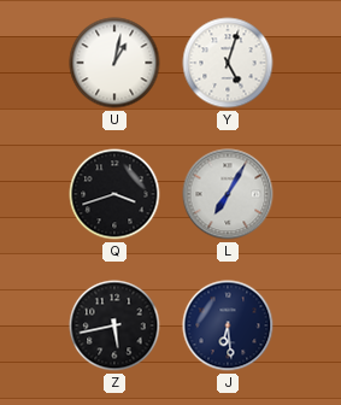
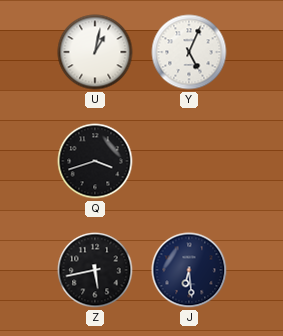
Y: 5:03 -> 5:04
L: 7:05 -> none
